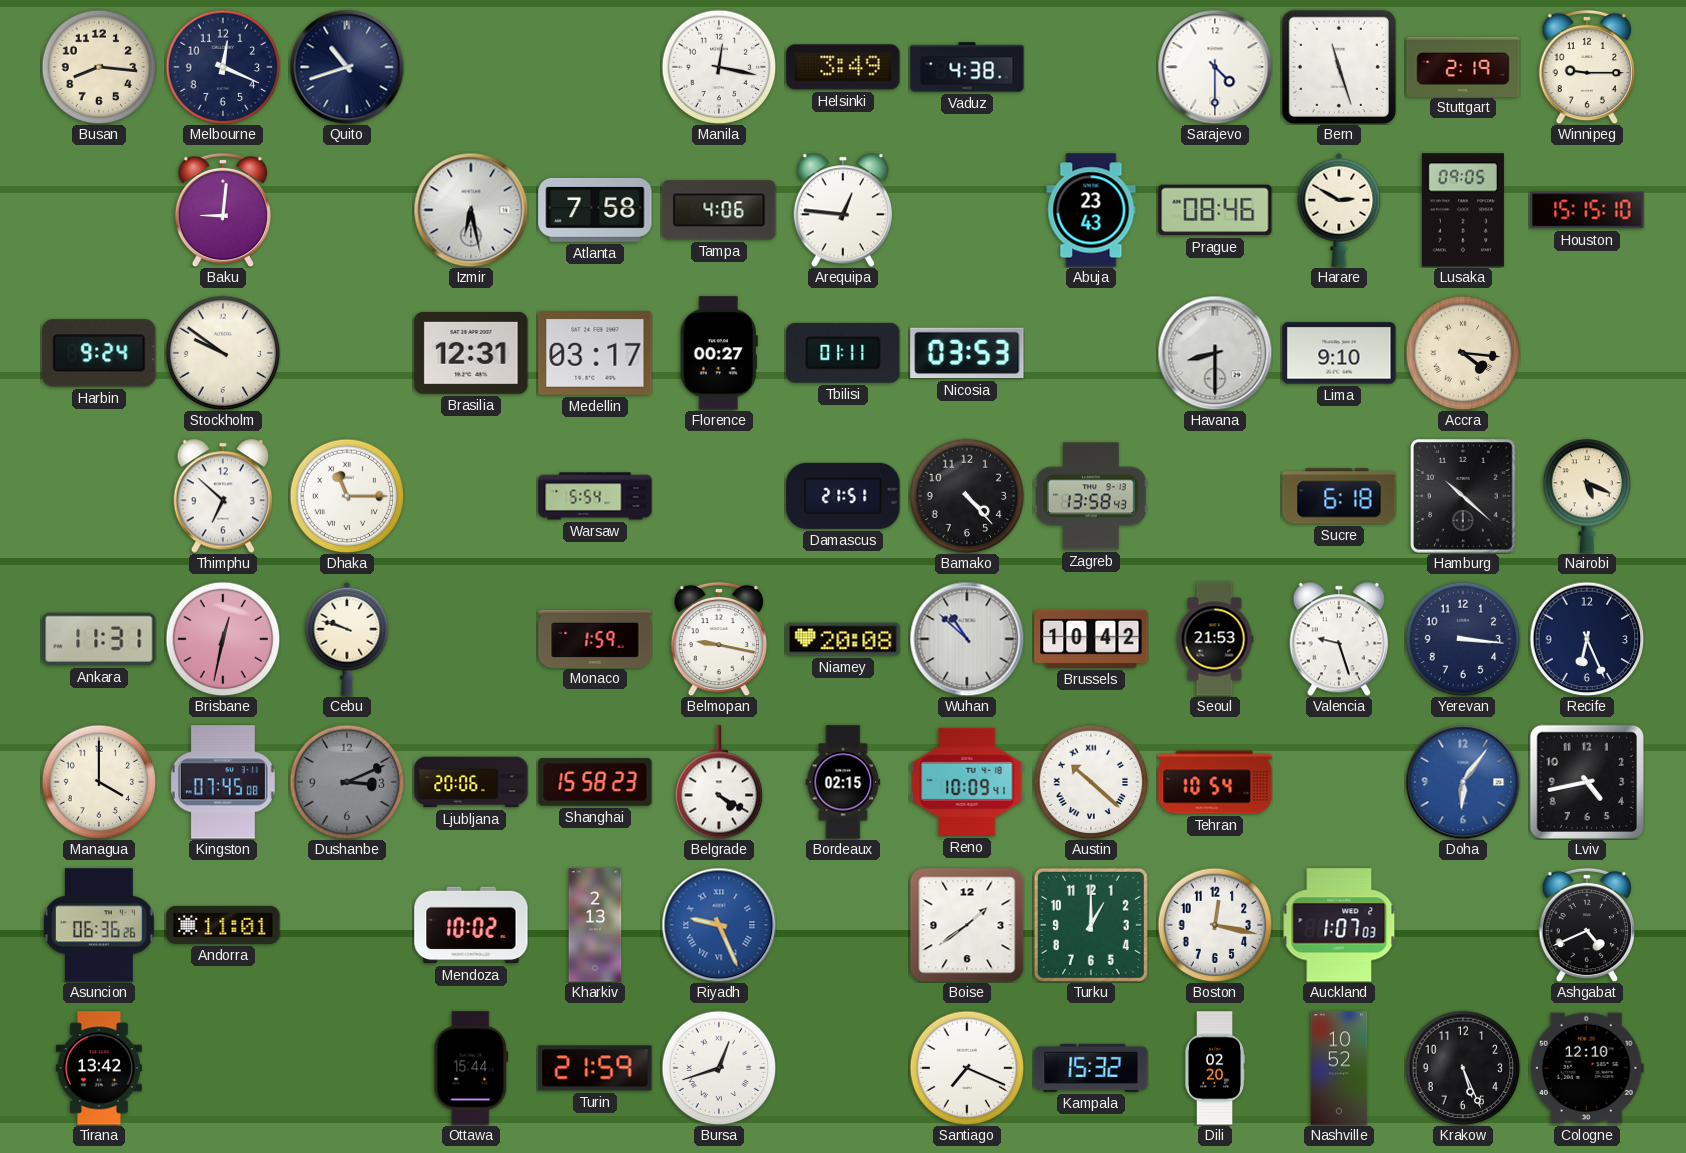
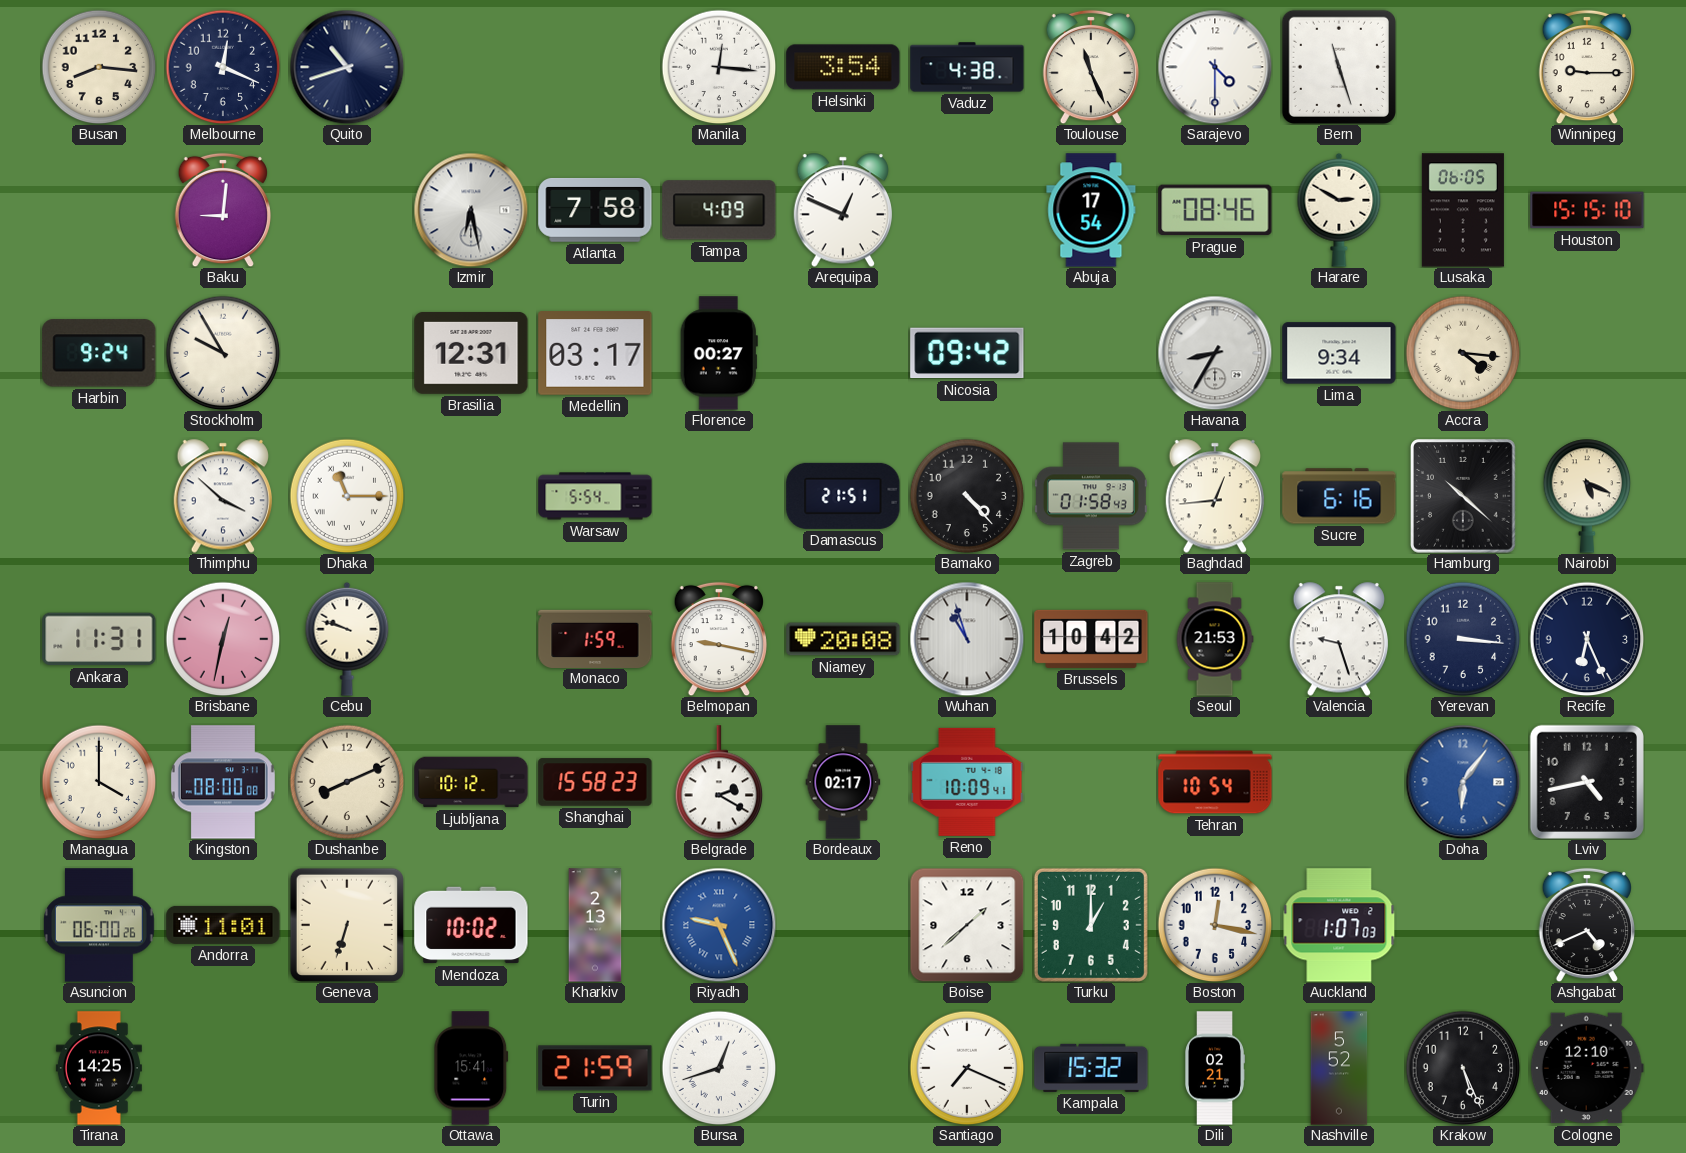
Manila: 12:17 -> 12:16
Helsinki: 3:49 -> 3:54
Toulouse: none -> 11:26
Stuttgart: 2:19 -> none
Tampa: 4:06 -> 4:09
Arequipa: 12:46 -> 12:49
Abuja: 23:43 -> 17:54
Lusaka: 09:05 -> 06:05
Stockholm: 9:51 -> 9:55
Tbilisi: 01:11 -> none
Nicosia: 03:53 -> 09:42
Havana: 8:30 -> 8:35
Lima: 9:10 -> 9:34
Thimphu: 6:52 -> 3:52
Zagreb: 13:58 -> 01:58
Baghdad: none -> 12:44
Sucre: 6:18 -> 6:16
Wuhan: 10:52 -> 10:57
Kingston: 07:45 -> 08:00
Dushanbe: 3:11 -> 8:11
Dushanbe dial: grey -> cream
Ljubljana: 20:06 -> 10:12
Belgrade: 4:20 -> 2:20
Bordeaux: 02:15 -> 02:17
Austin: 10:22 -> none
Asuncion: 06:36 -> 06:00
Geneva: none -> 6:33
Boise: 1:39 -> 1:38
Tirana: 13:42 -> 14:25
Ottawa: 15:44 -> 15:41
Dili: 02:20 -> 02:21
Nashville: 10:52 -> 5:52
